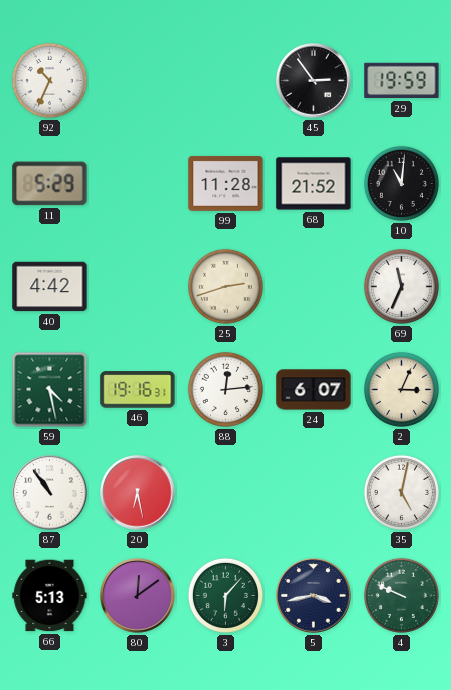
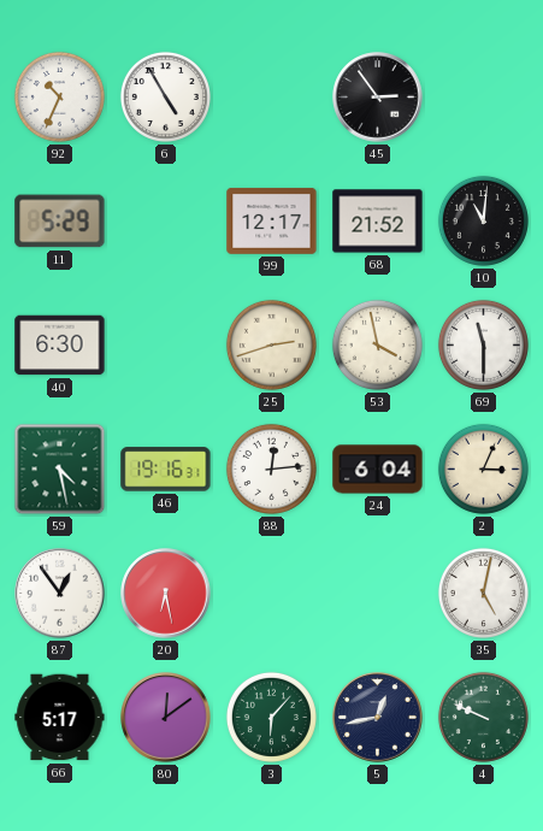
6: none -> 4:55
29: 19:59 -> none
99: 11:28 -> 12:17
40: 4:42 -> 6:30
53: none -> 3:58
69: 11:34 -> 11:30
24: 6:07 -> 6:04
87: 10:54 -> 12:54
66: 5:13 -> 5:17
5: 3:43 -> 12:43
